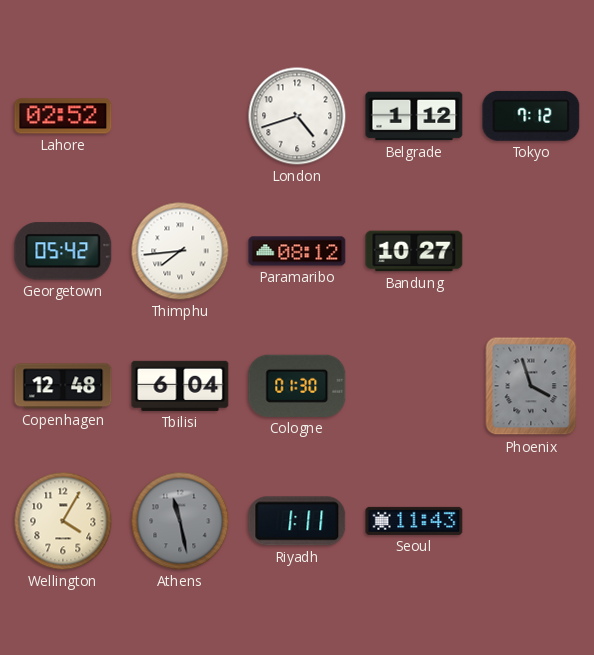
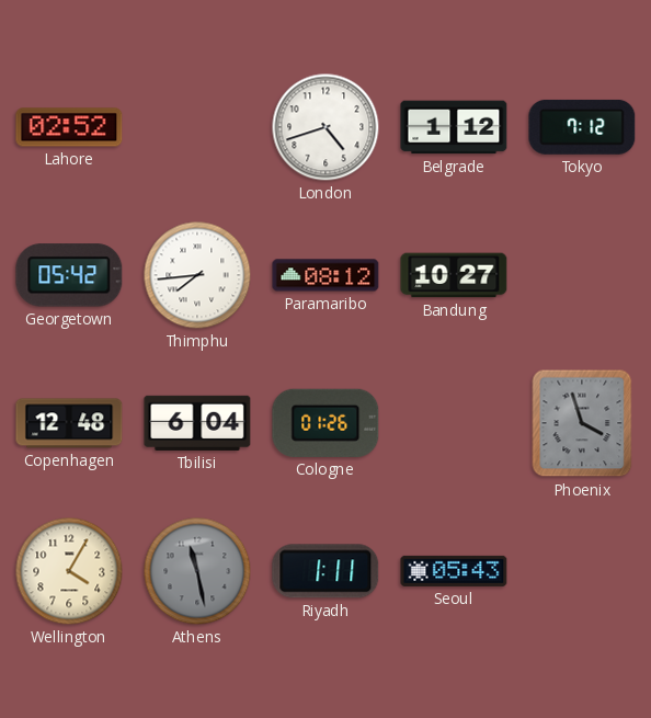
Cologne: 01:30 -> 01:26
Seoul: 11:43 -> 05:43
